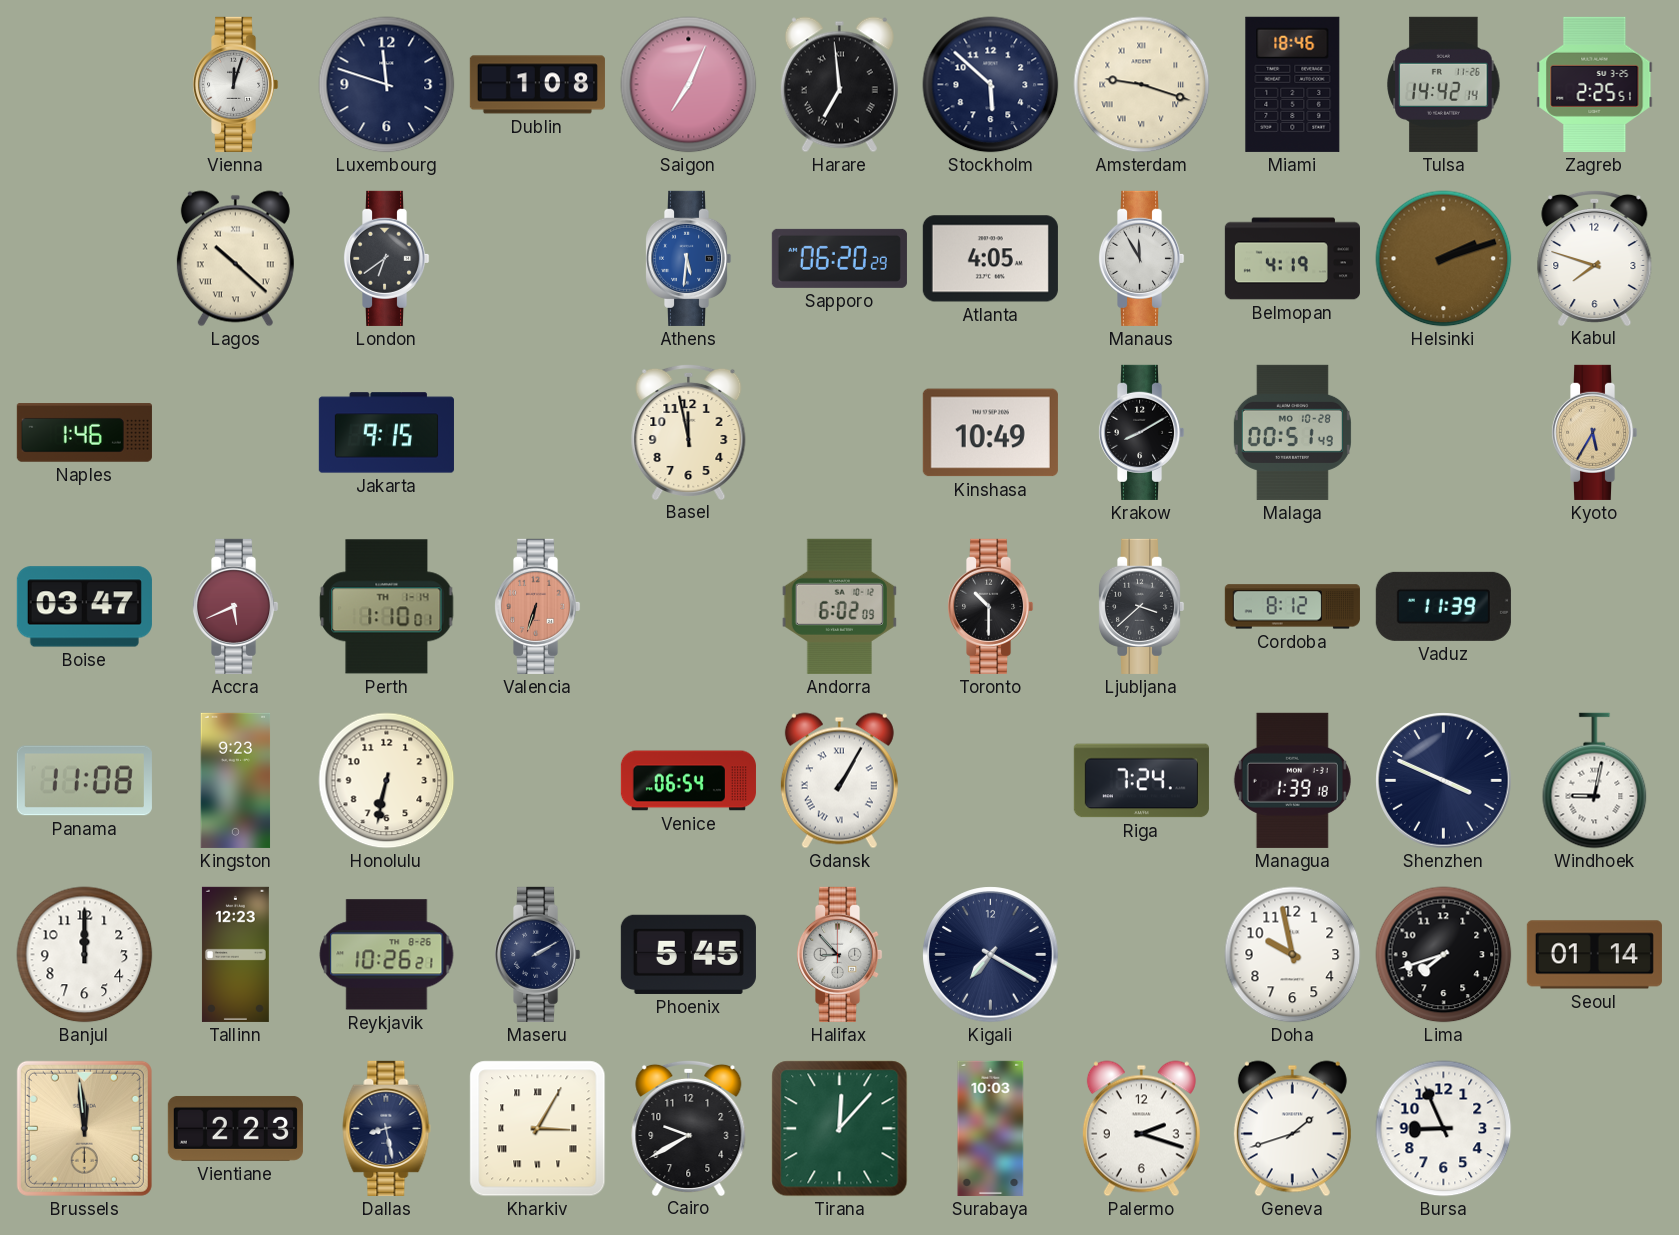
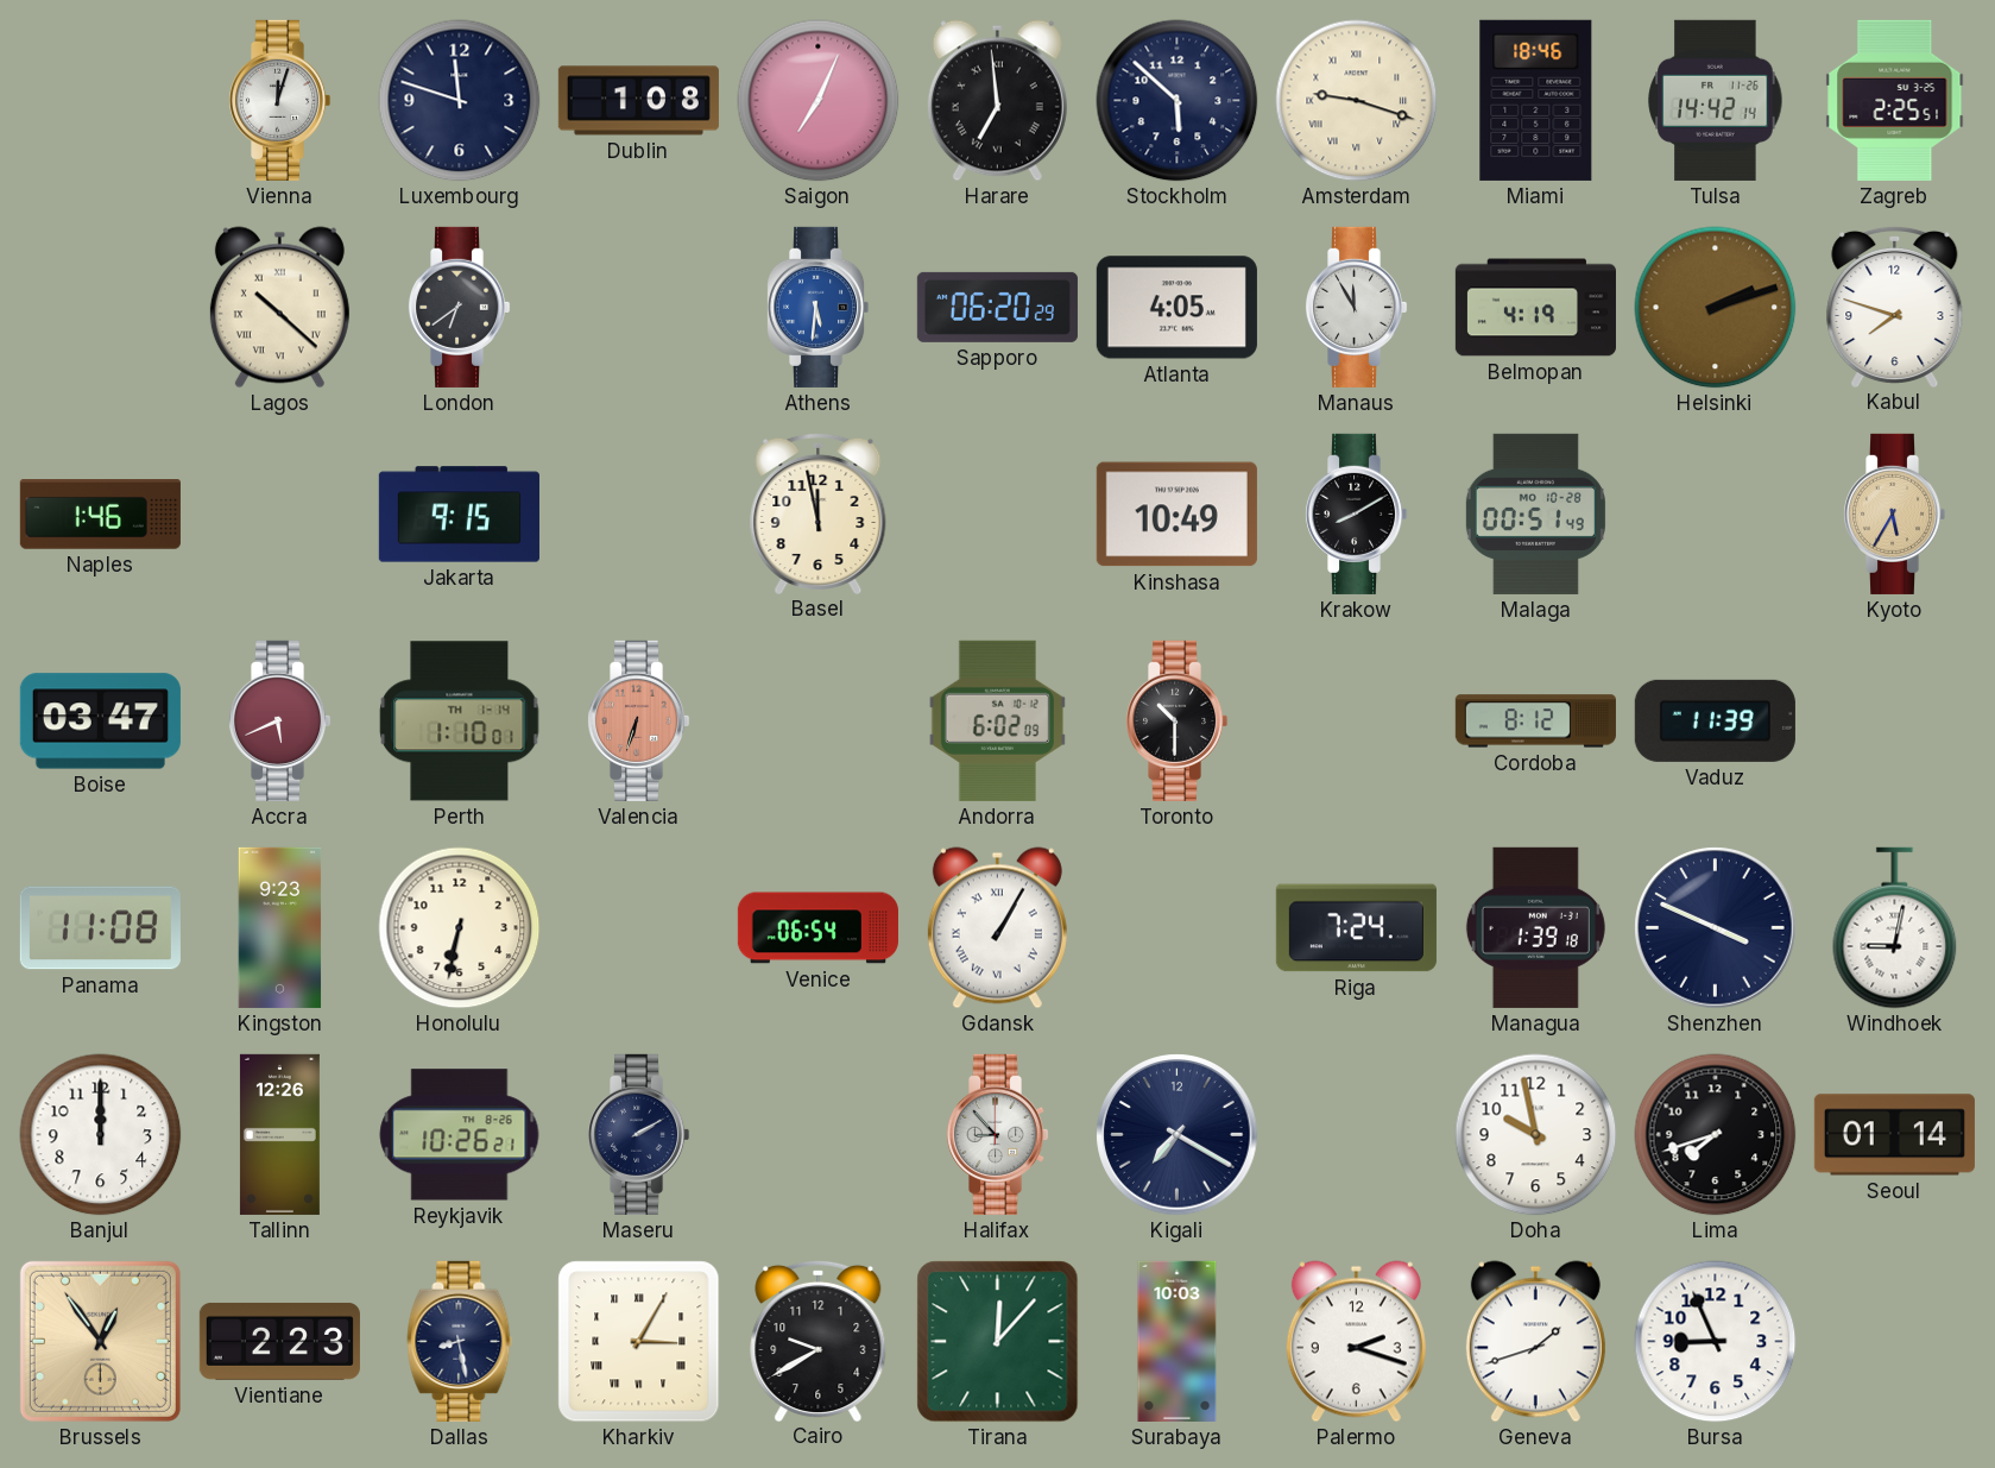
Ljubljana: 3:38 -> none
Tallinn: 12:23 -> 12:26
Phoenix: 5:45 -> none
Brussels: 11:59 -> 12:54
